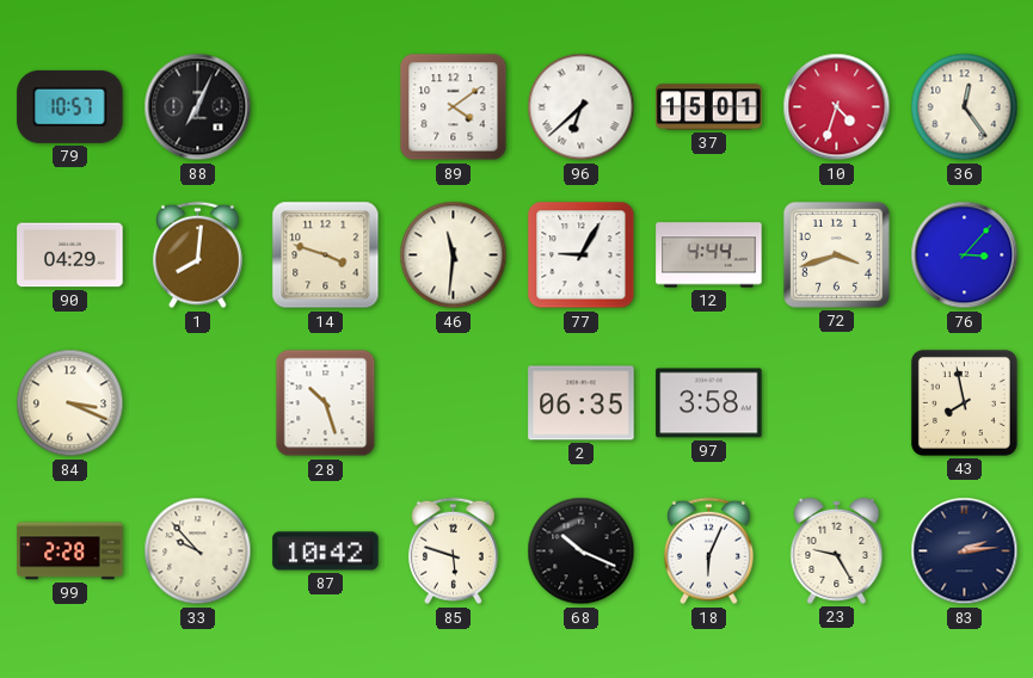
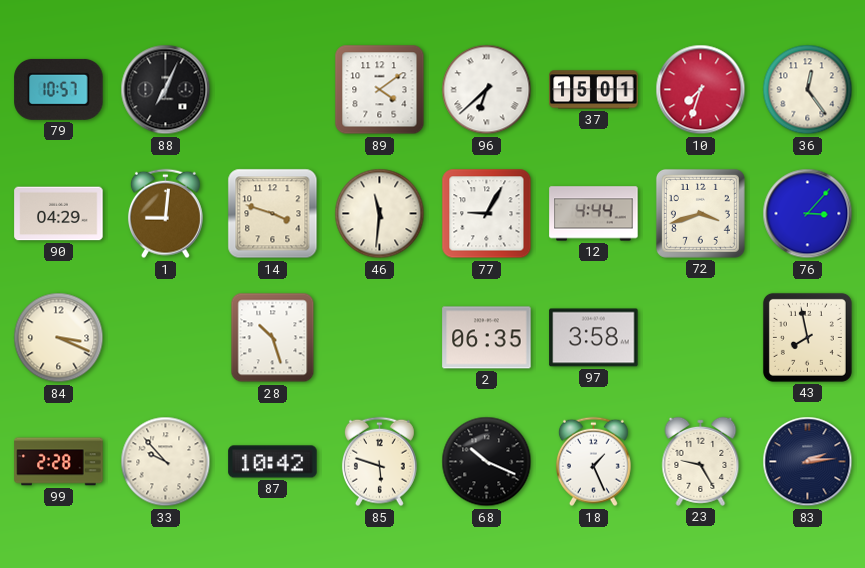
10: 4:33 -> 7:33
1: 8:01 -> 9:01
18: 6:04 -> 1:26
